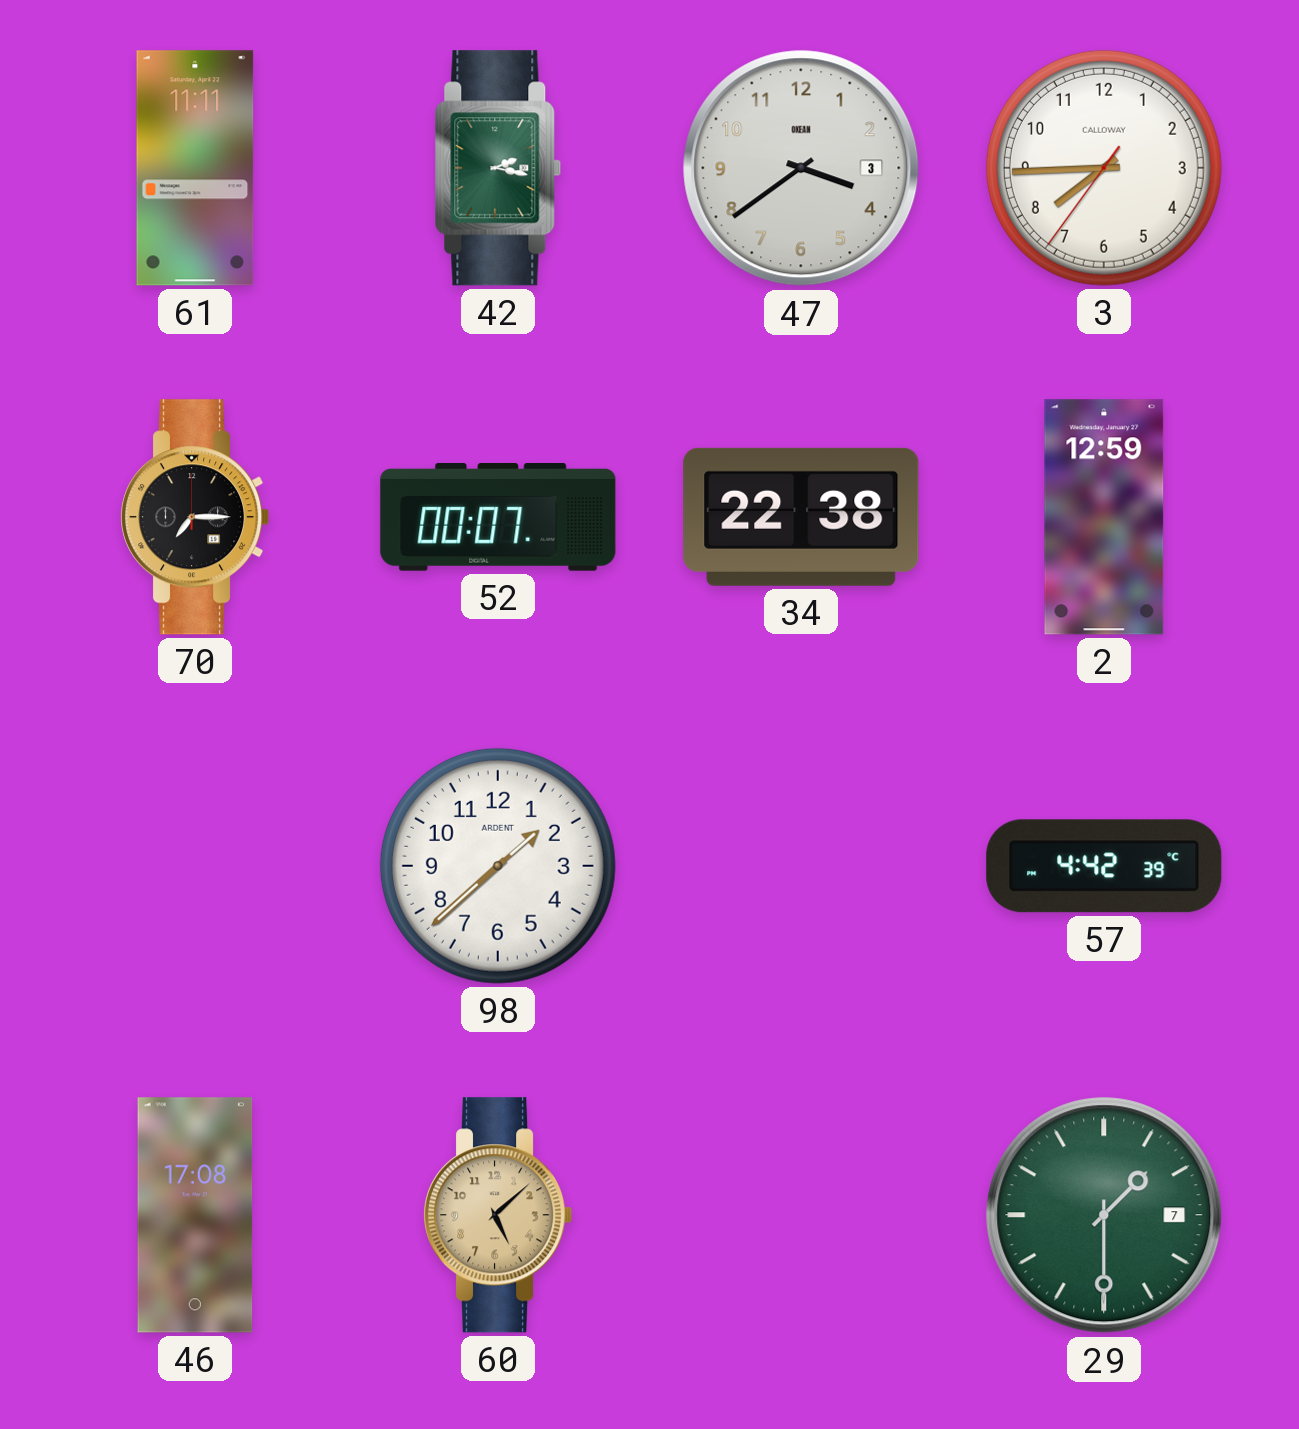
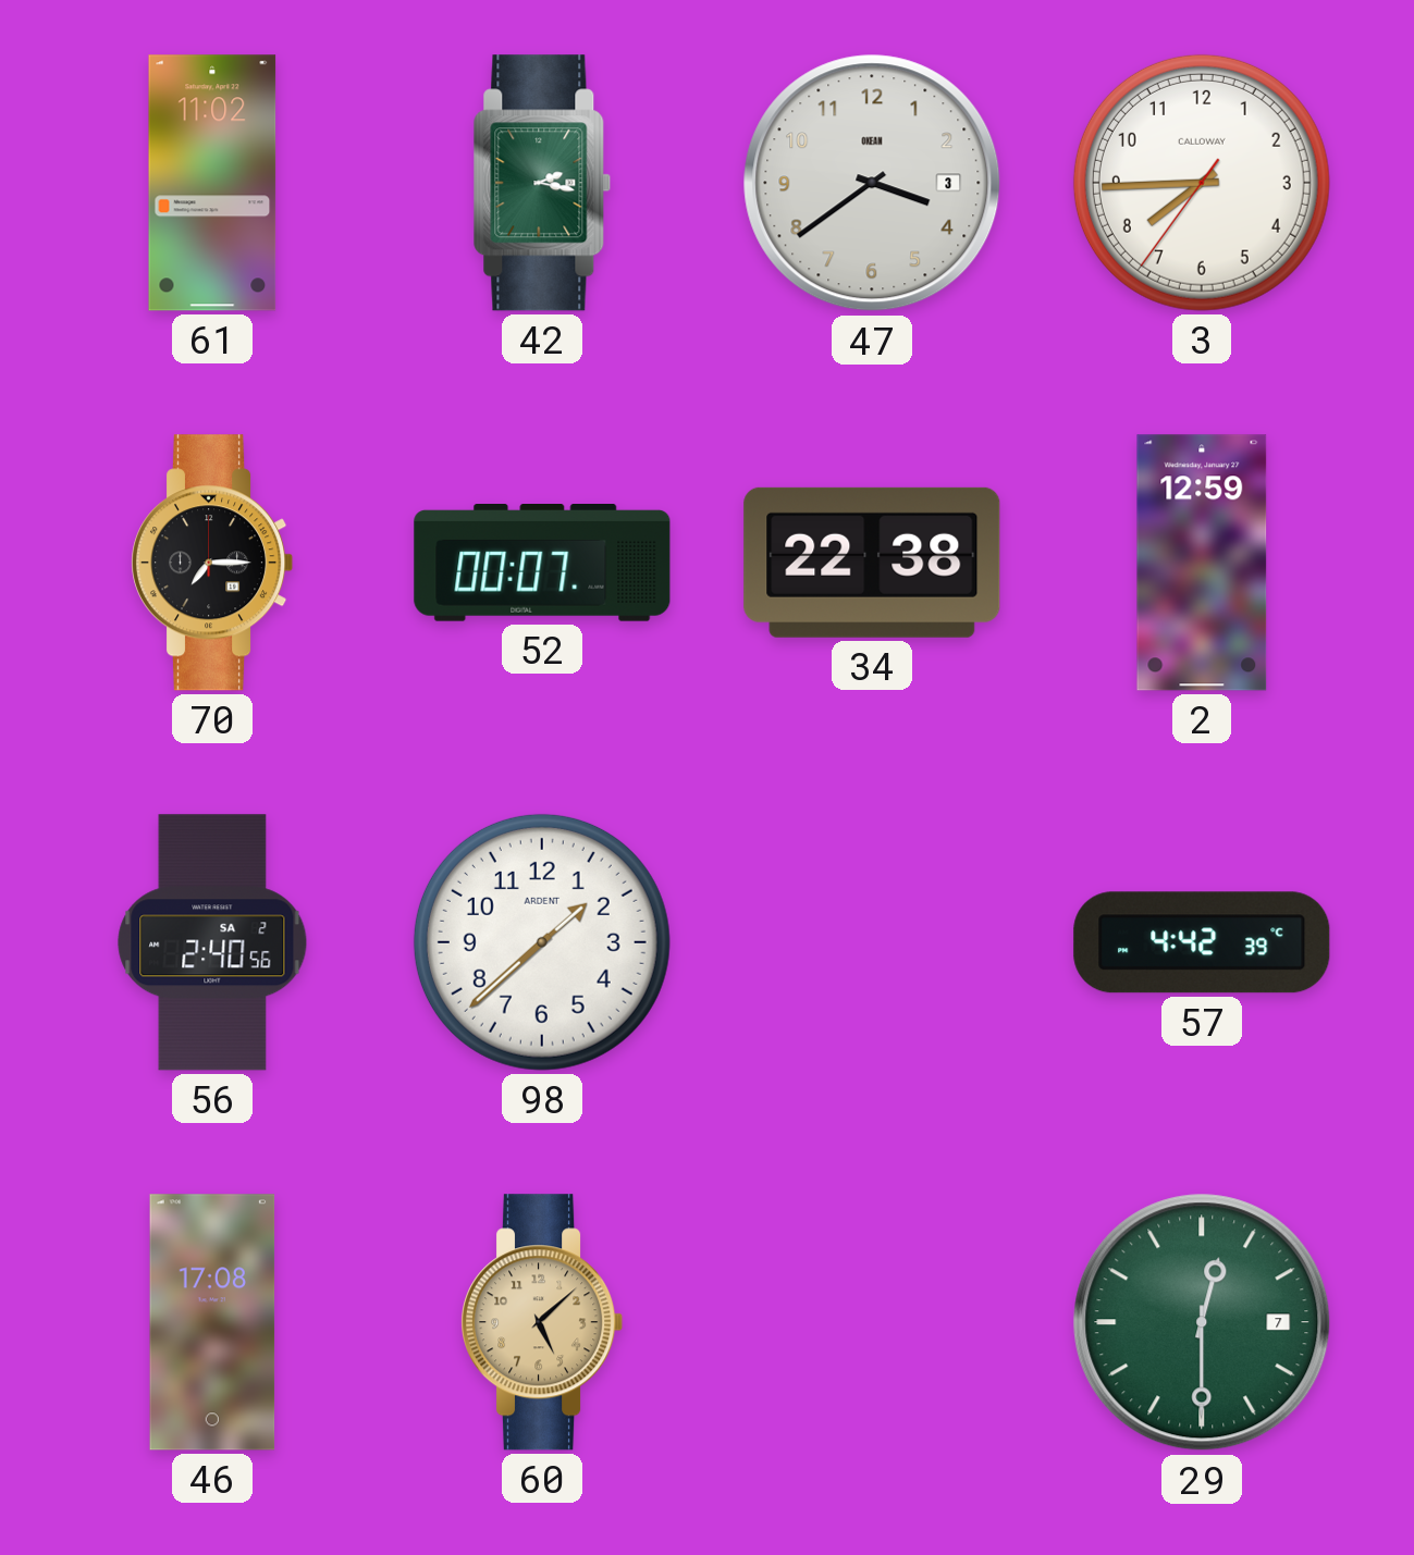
61: 11:11 -> 11:02
56: none -> 2:40
29: 1:30 -> 12:30
